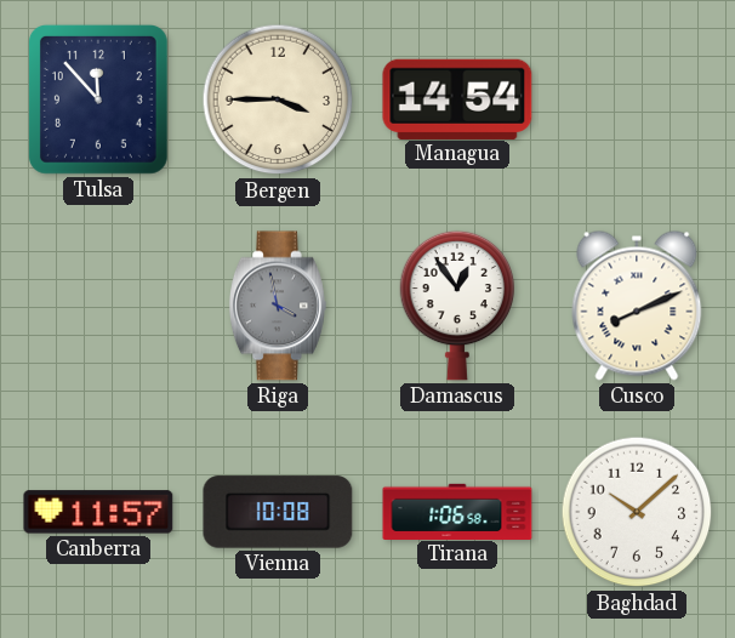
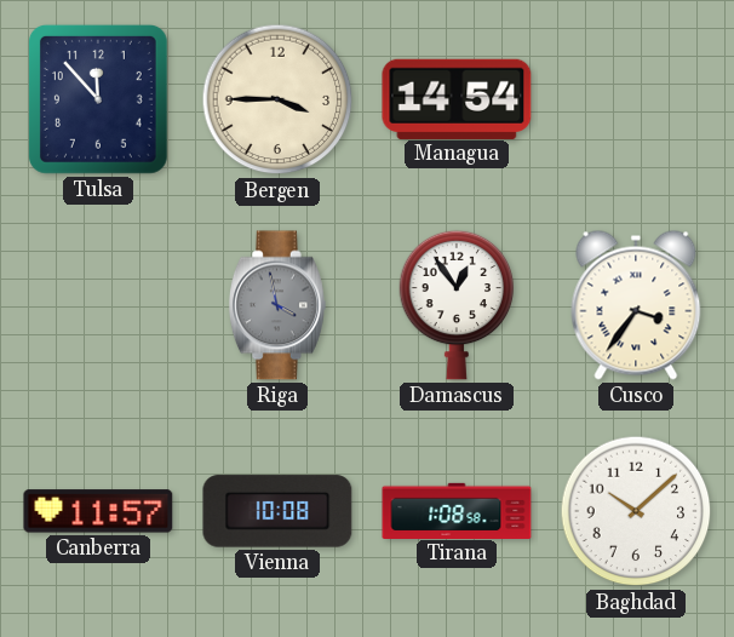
Cusco: 8:11 -> 3:36
Tirana: 1:06 -> 1:08
